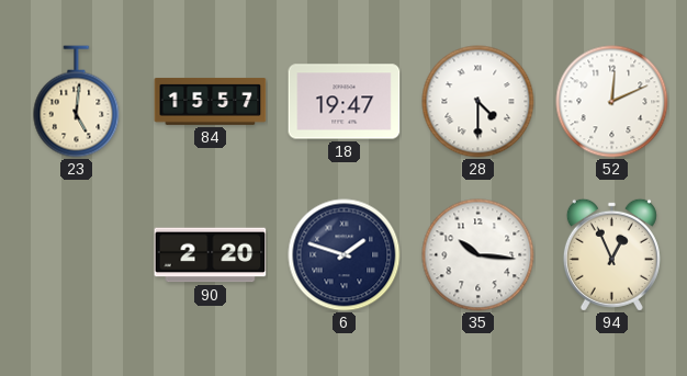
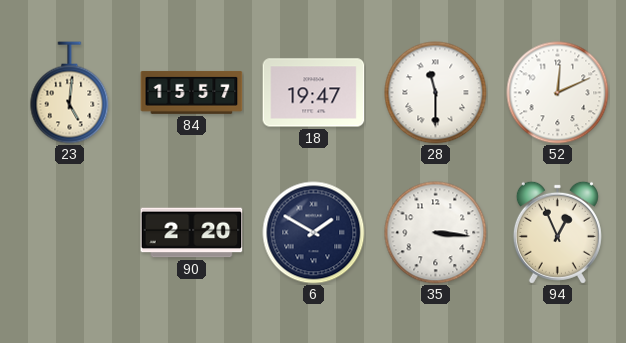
28: 4:30 -> 11:30
6: 1:48 -> 1:50
35: 10:16 -> 3:16
